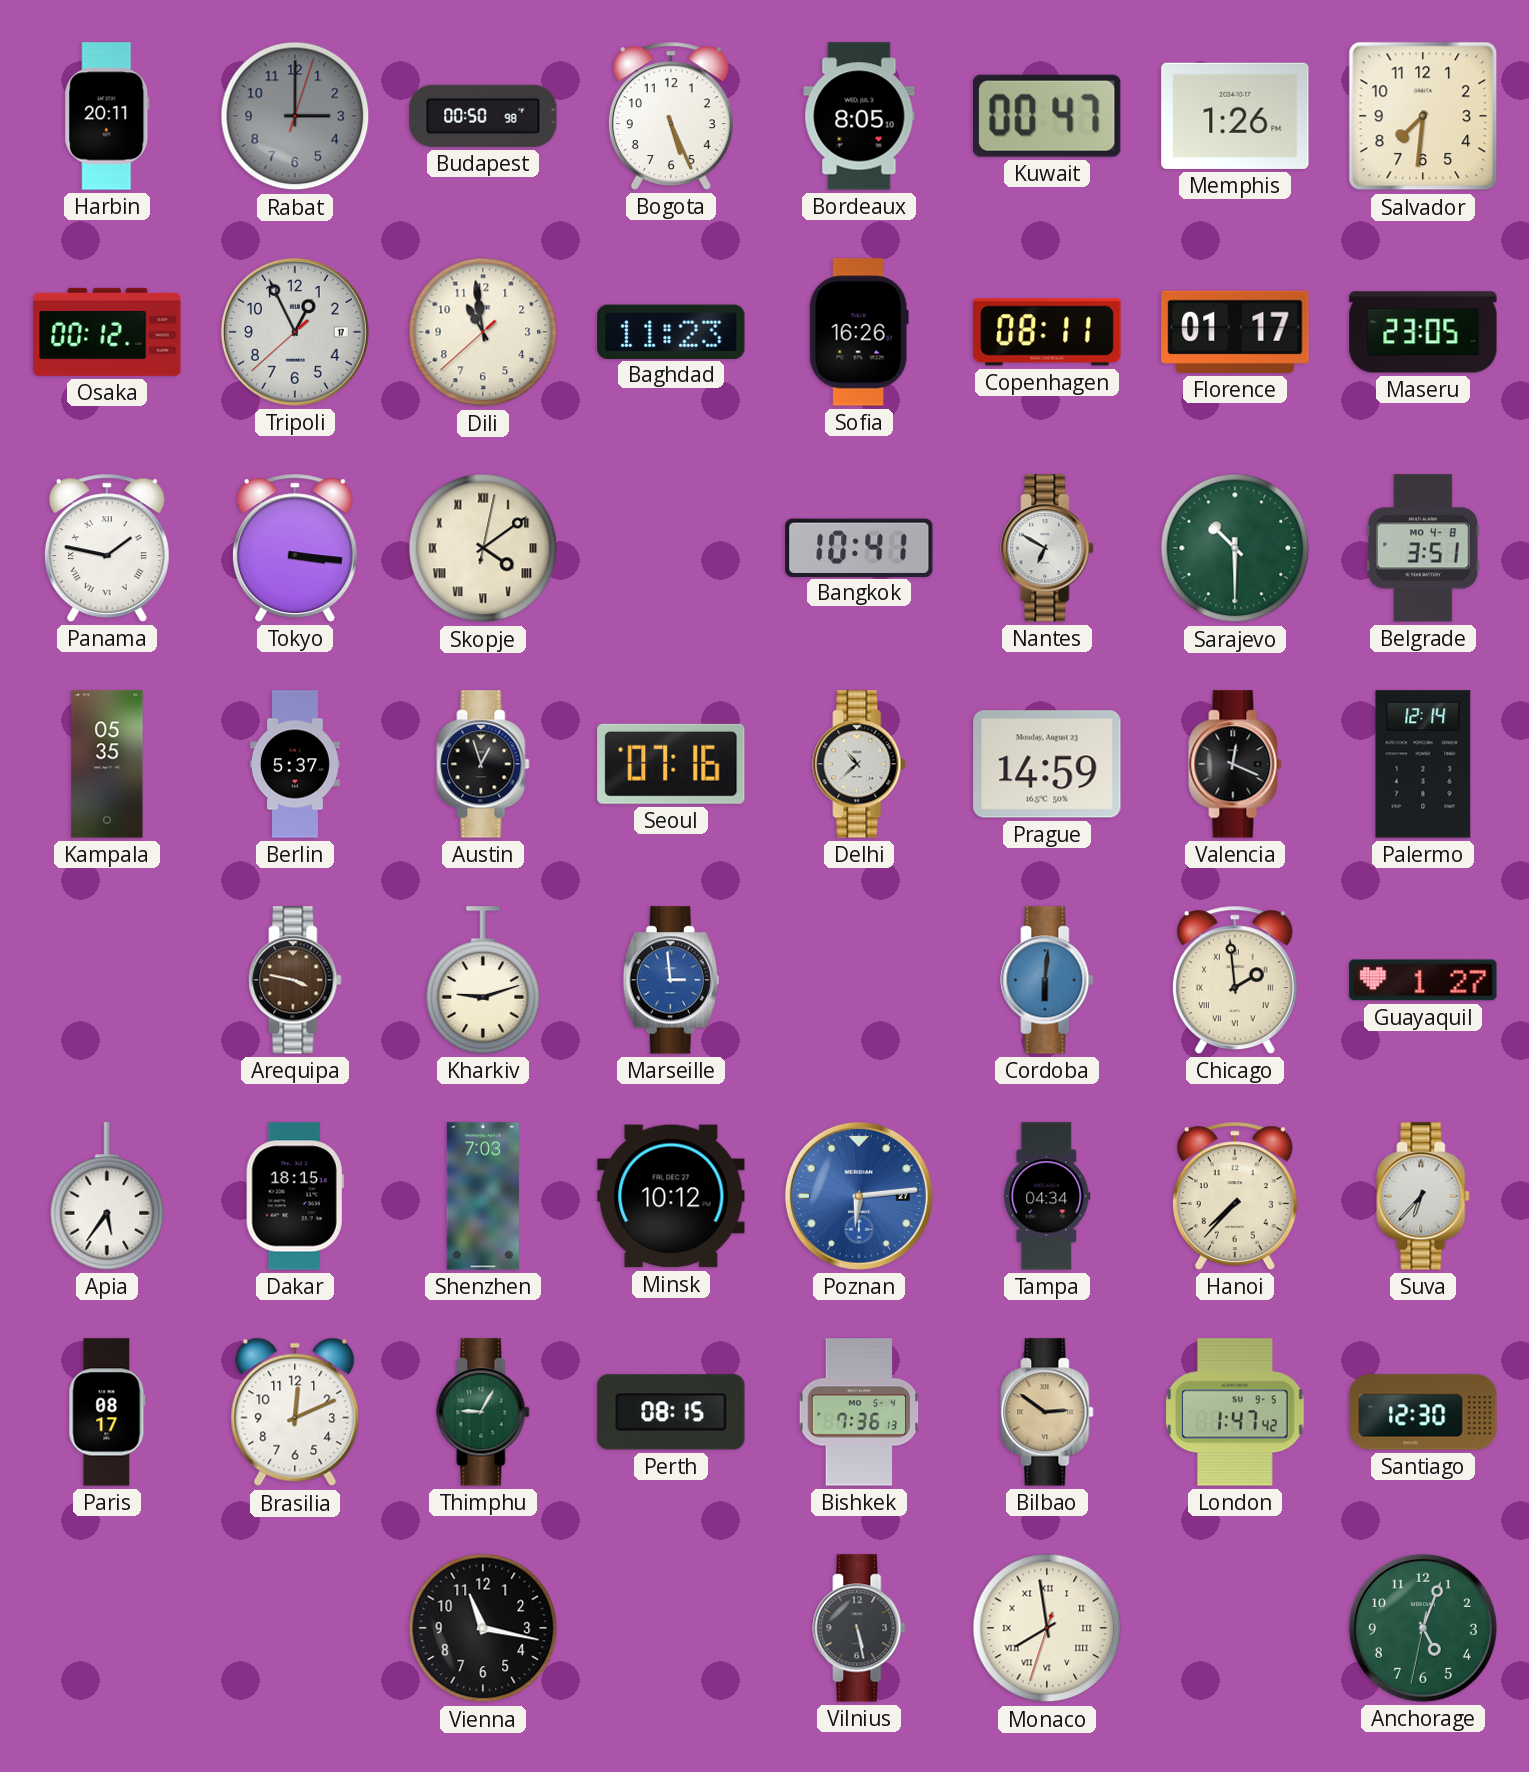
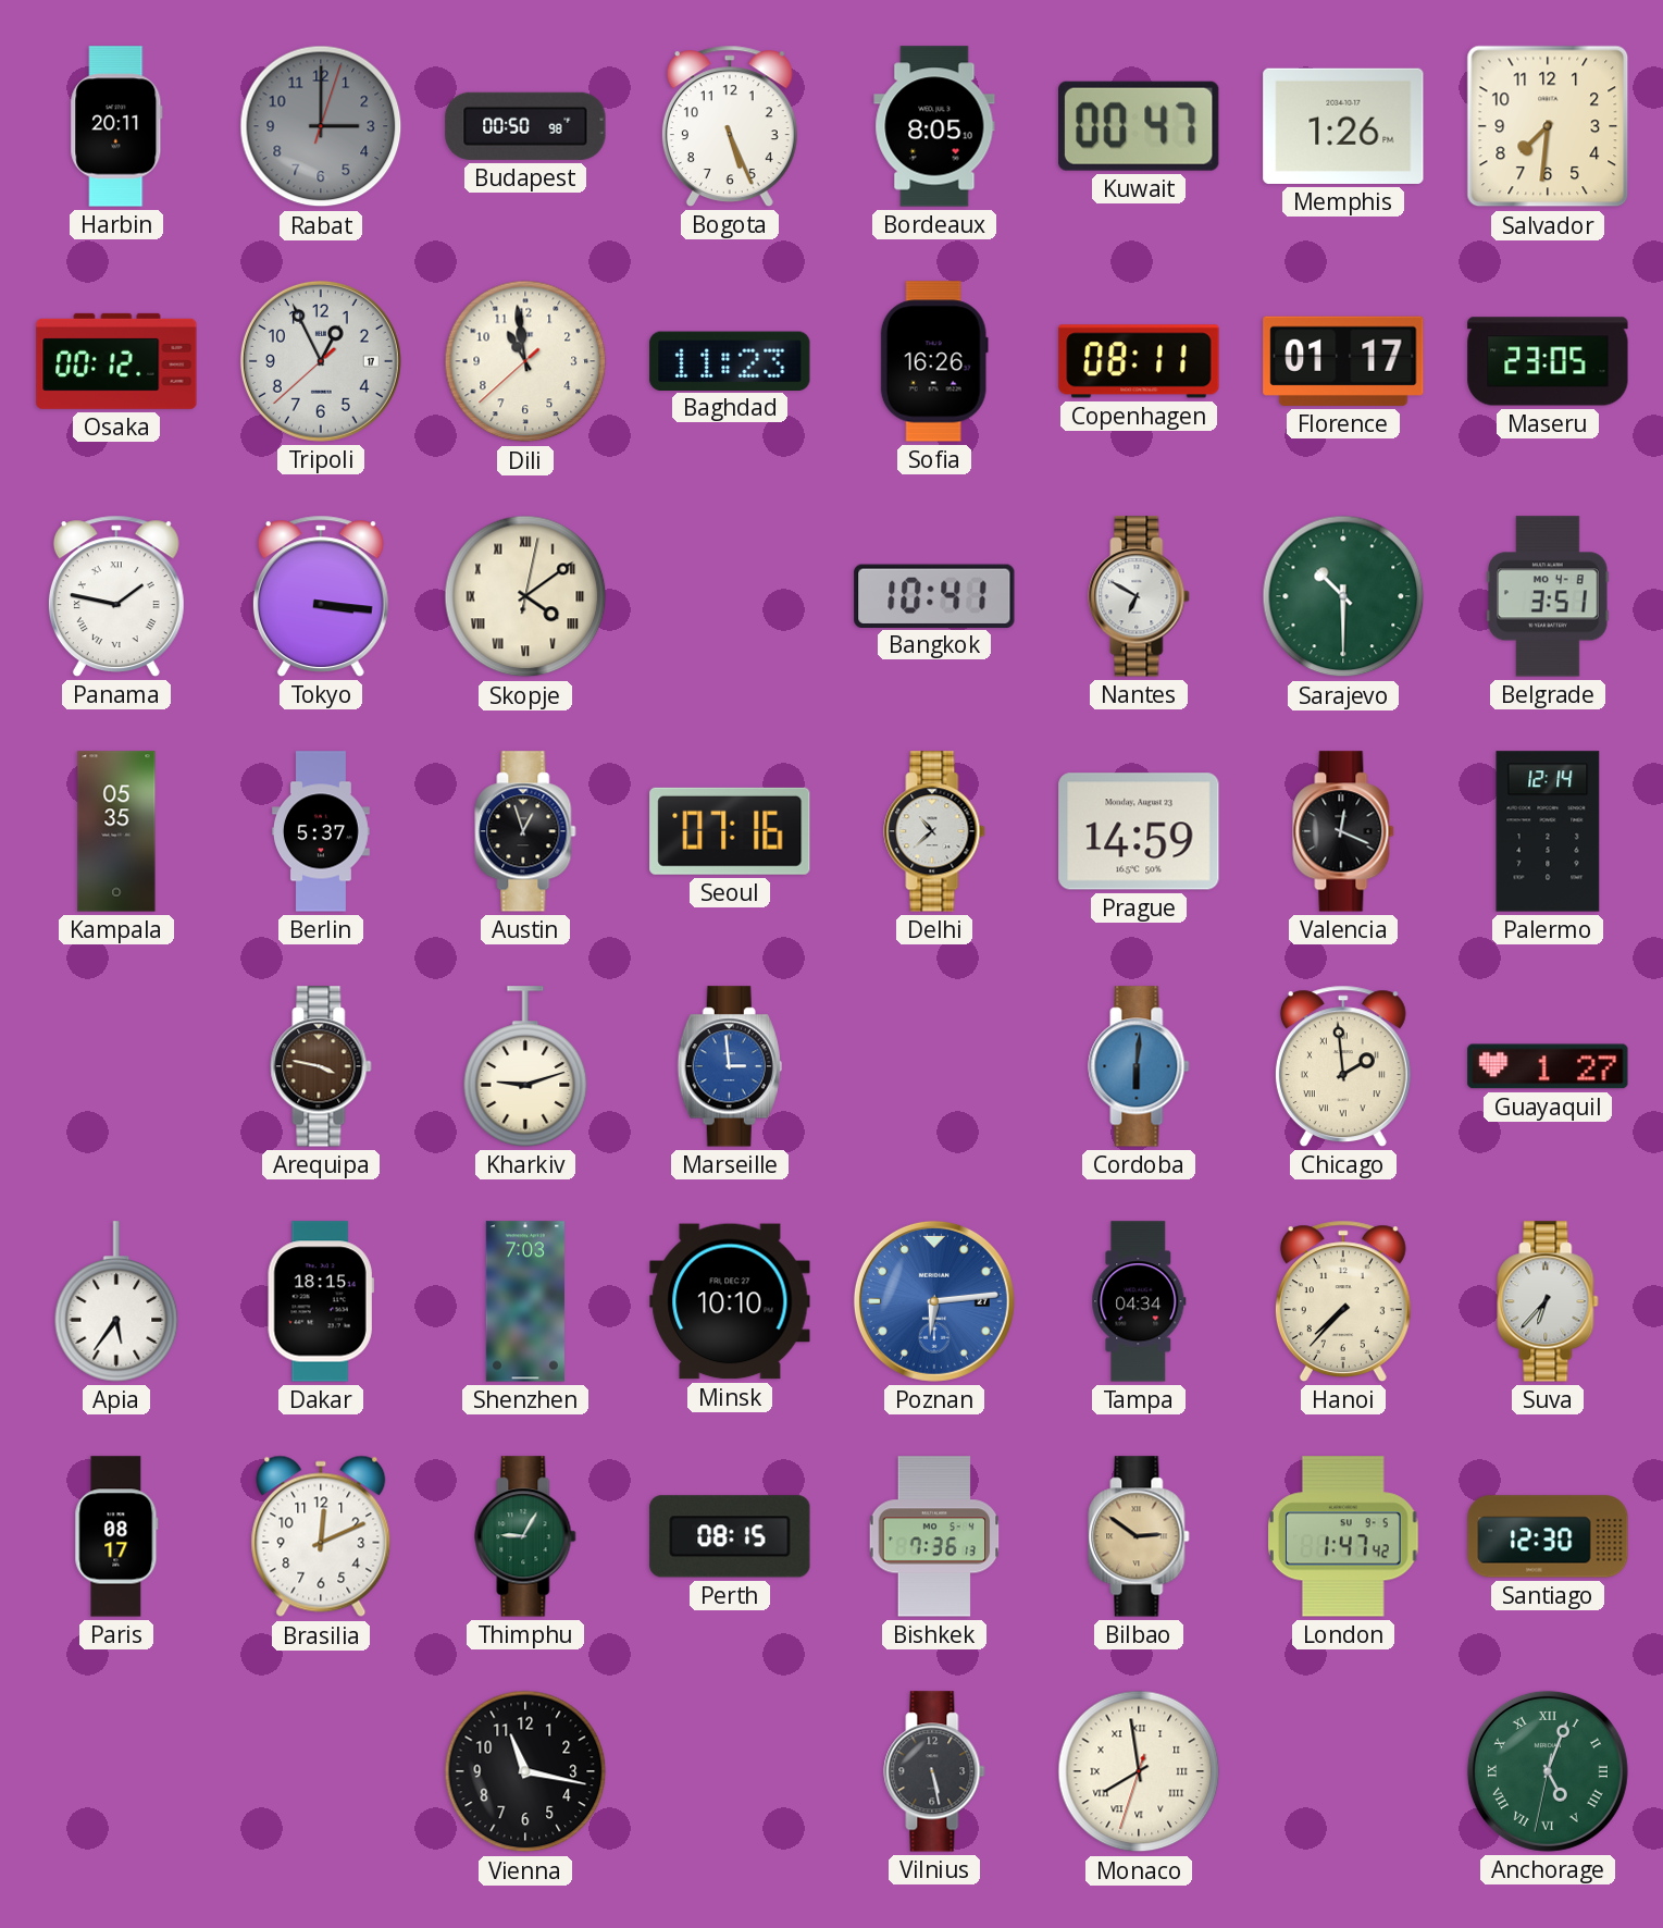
Minsk: 10:12 -> 10:10
Anchorage numerals: Arabic -> Roman
